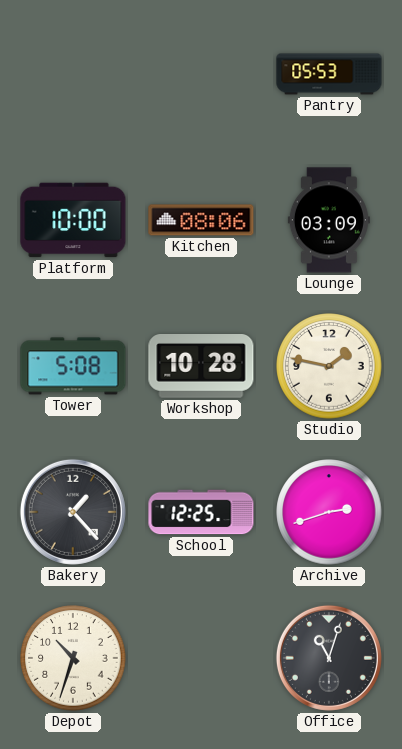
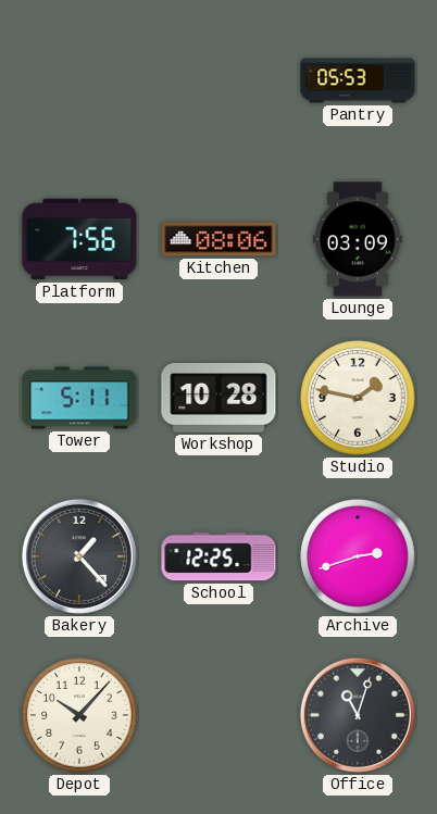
Platform: 10:00 -> 7:56
Tower: 5:08 -> 5:11
Depot: 10:33 -> 10:07
